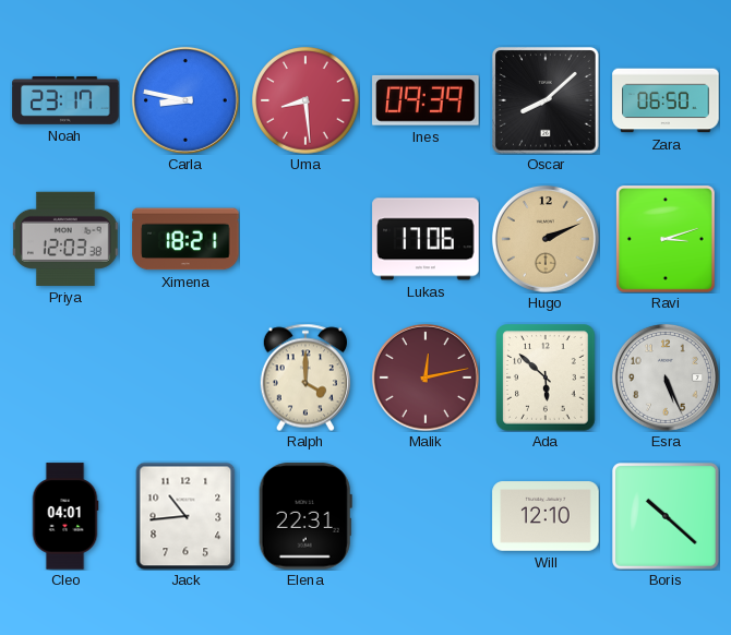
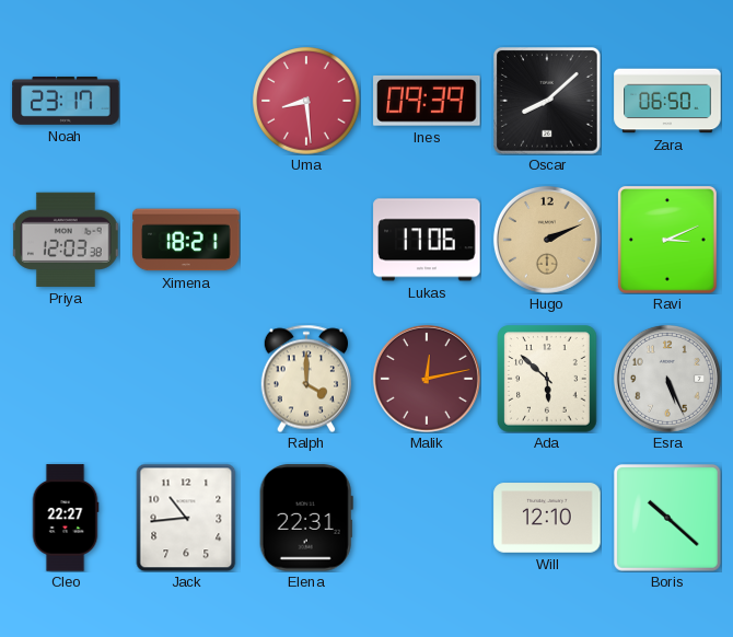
Carla: 8:47 -> none
Ravi: 3:12 -> 3:11
Cleo: 04:01 -> 22:27
